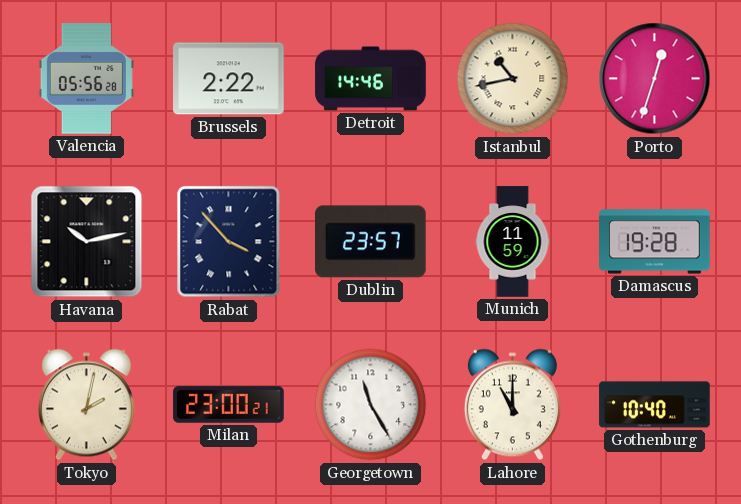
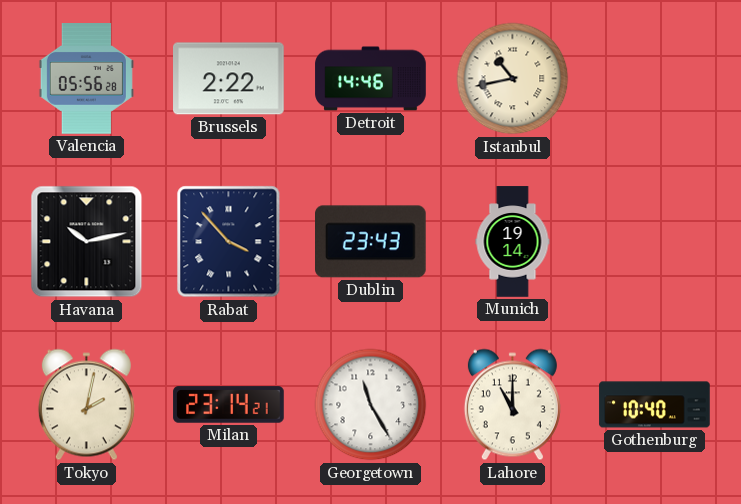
Porto: 12:33 -> none
Dublin: 23:57 -> 23:43
Munich: 11:59 -> 19:14
Damascus: 19:28 -> none
Milan: 23:00 -> 23:14
